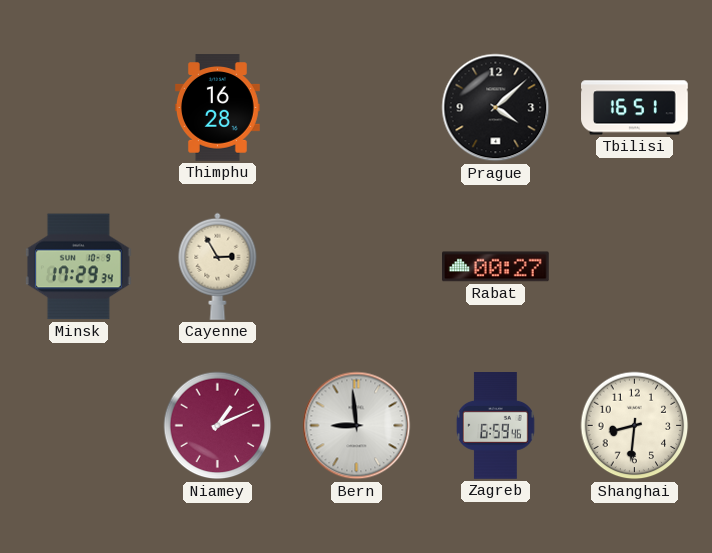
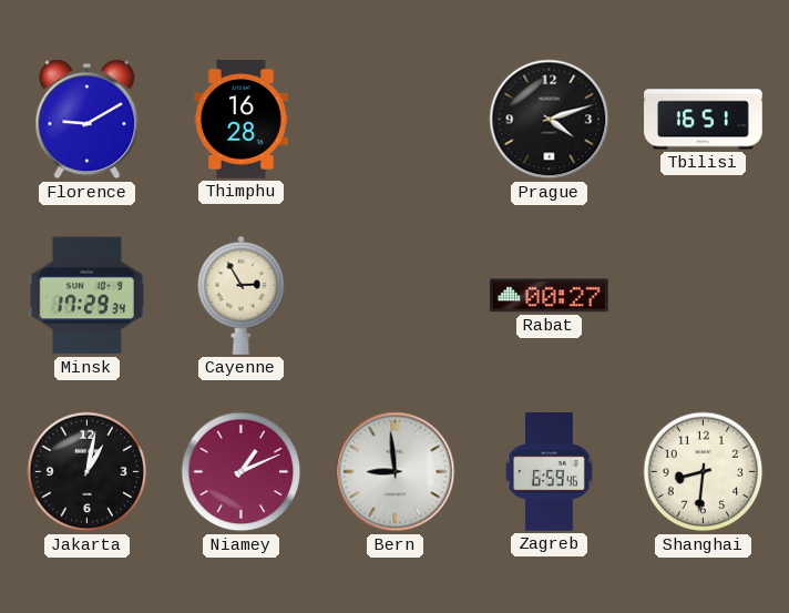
Florence: none -> 9:10
Prague: 4:08 -> 4:12
Jakarta: none -> 1:02
